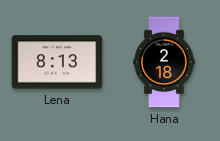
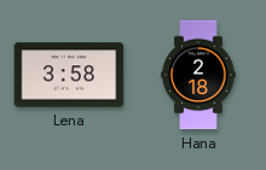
Lena: 8:13 -> 3:58
